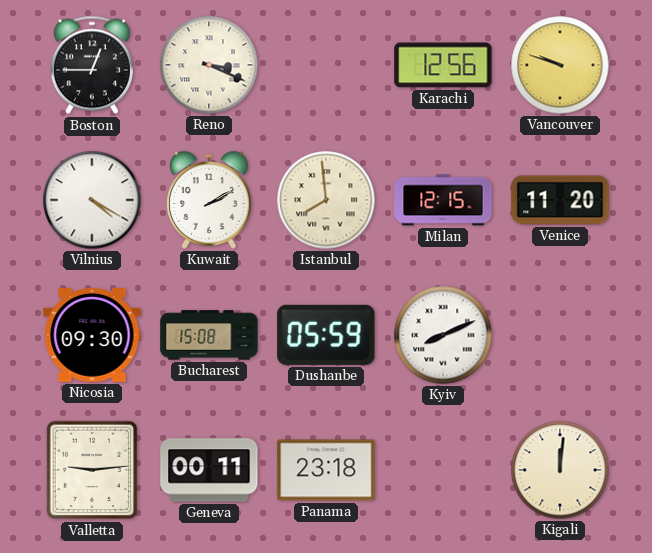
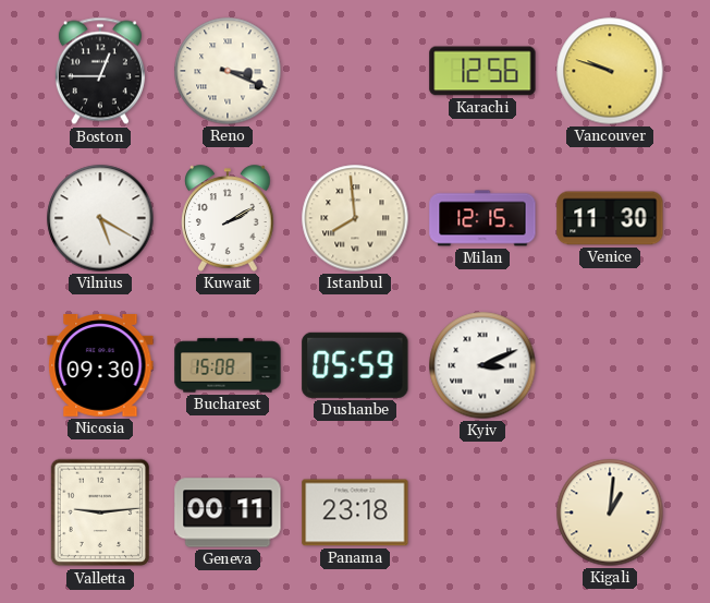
Vilnius: 4:20 -> 5:20
Venice: 11:20 -> 11:30
Kyiv: 8:11 -> 3:11
Kigali: 12:01 -> 1:01
